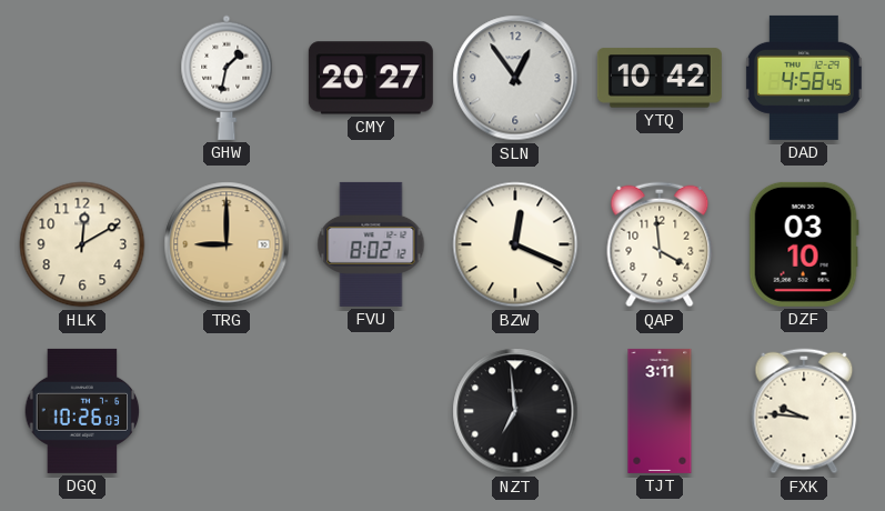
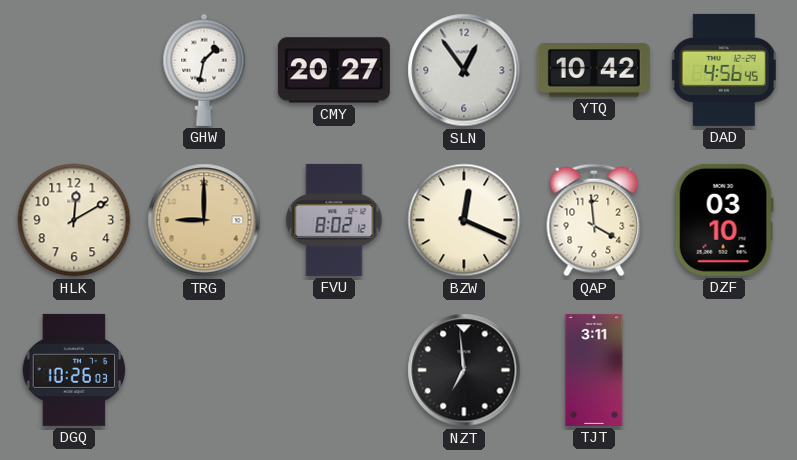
DAD: 4:58 -> 4:56
FXK: 9:46 -> none
